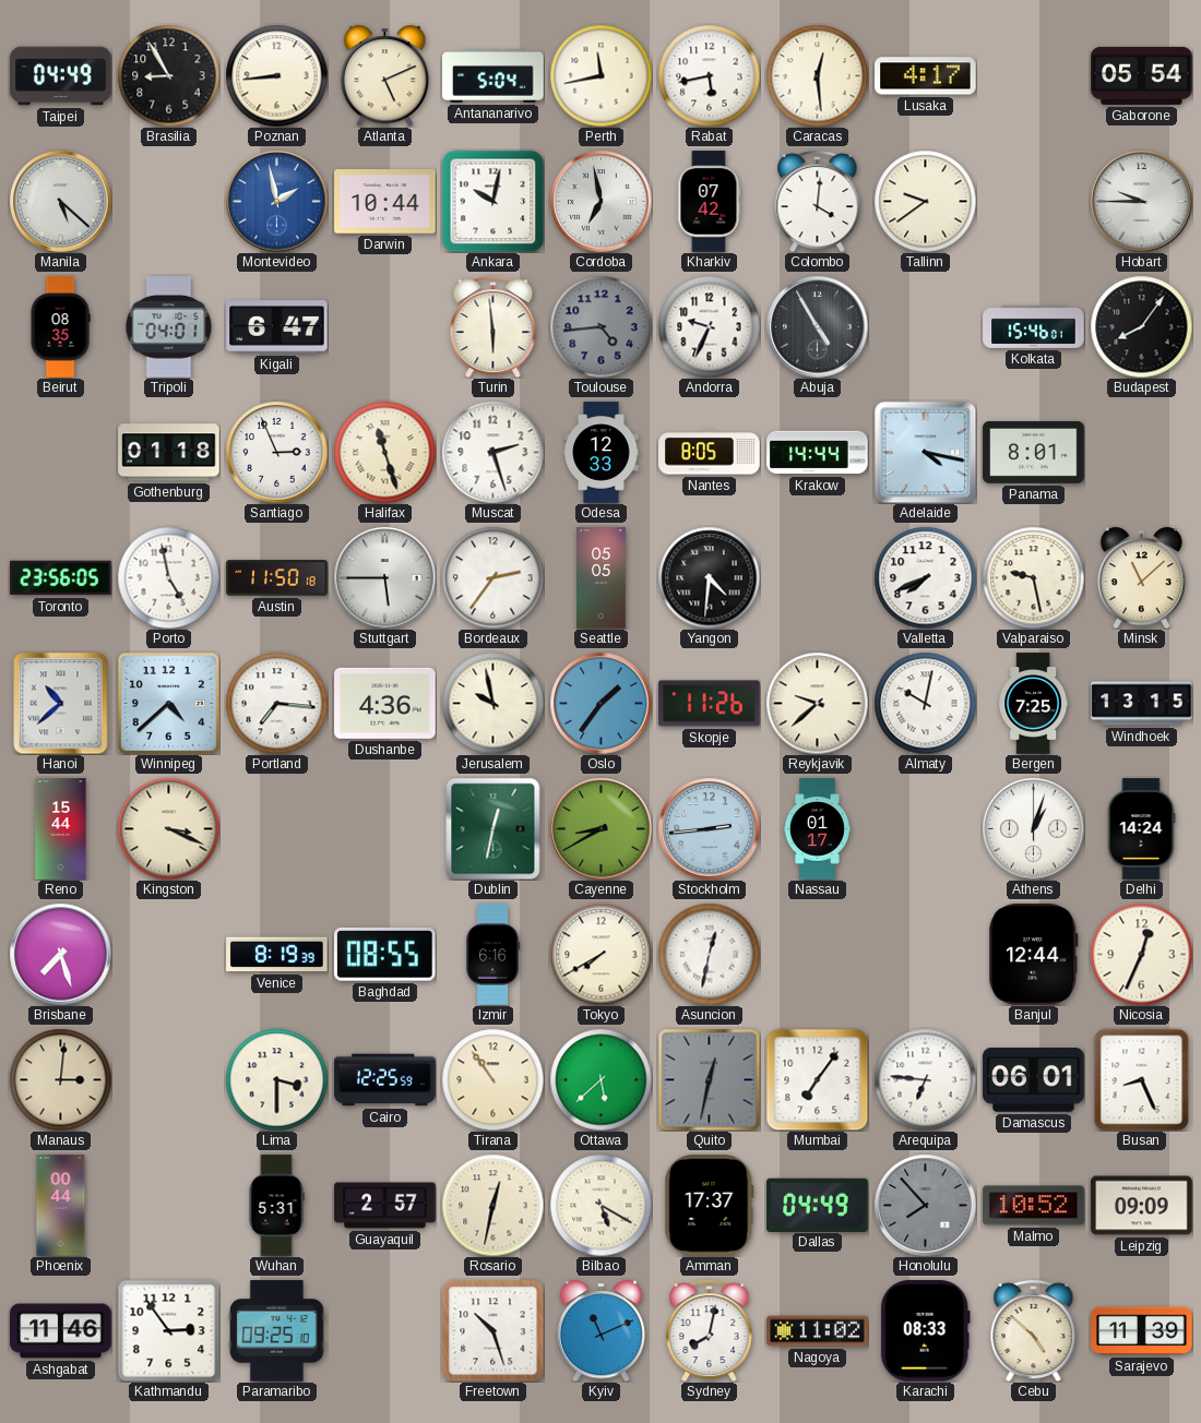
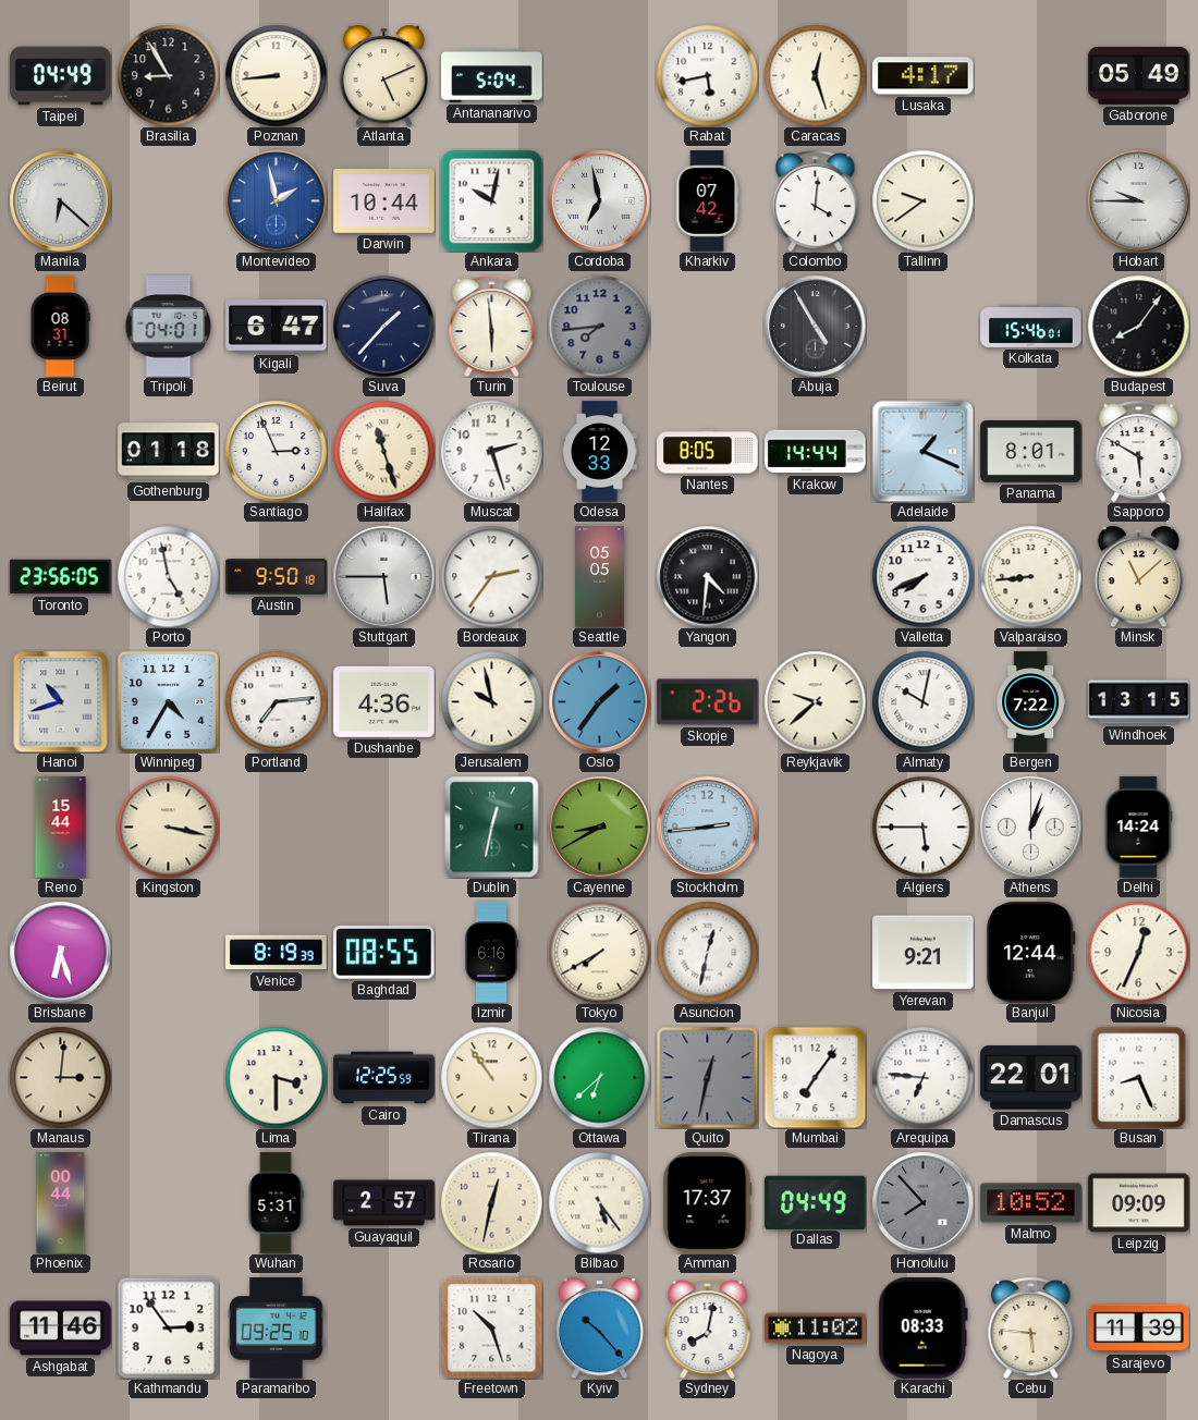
Perth: 11:43 -> none
Caracas: 12:29 -> 12:27
Gaborone: 05:54 -> 05:49
Manila: 5:22 -> 6:22
Beirut: 08:35 -> 08:31
Suva: none -> 1:37
Toulouse: 4:44 -> 7:44
Andorra: 9:34 -> none
Adelaide: 4:17 -> 1:19
Sapporo: none -> 5:50
Austin: 11:50 -> 9:50
Valparaiso: 9:28 -> 8:44
Hanoi: 10:38 -> 10:42
Winnipeg: 4:38 -> 4:35
Portland: 7:16 -> 7:14
Skopje: 11:26 -> 2:26
Bergen: 7:25 -> 7:22
Kingston: 3:19 -> 3:17
Nassau: 01:17 -> none
Algiers: none -> 5:45
Brisbane: 7:27 -> 6:27
Yerevan: none -> 9:21
Ottawa: 5:38 -> 6:38
Damascus: 06:01 -> 22:01
Bilbao: 5:20 -> 5:24
Kyiv: 11:11 -> 10:23
Cebu: 4:52 -> 5:46
